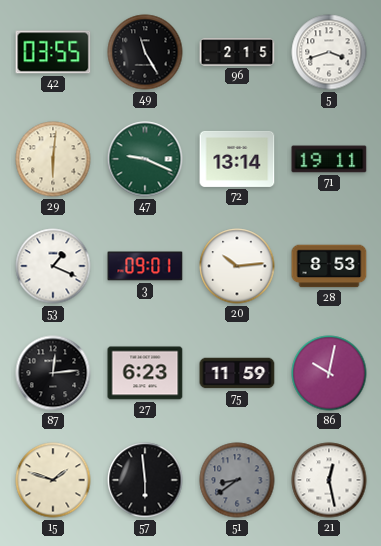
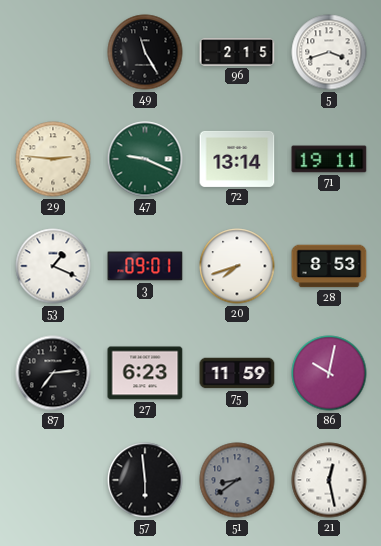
42: 03:55 -> none
29: 6:01 -> 2:46
20: 10:14 -> 7:42
87: 12:14 -> 7:14
15: 1:48 -> none
